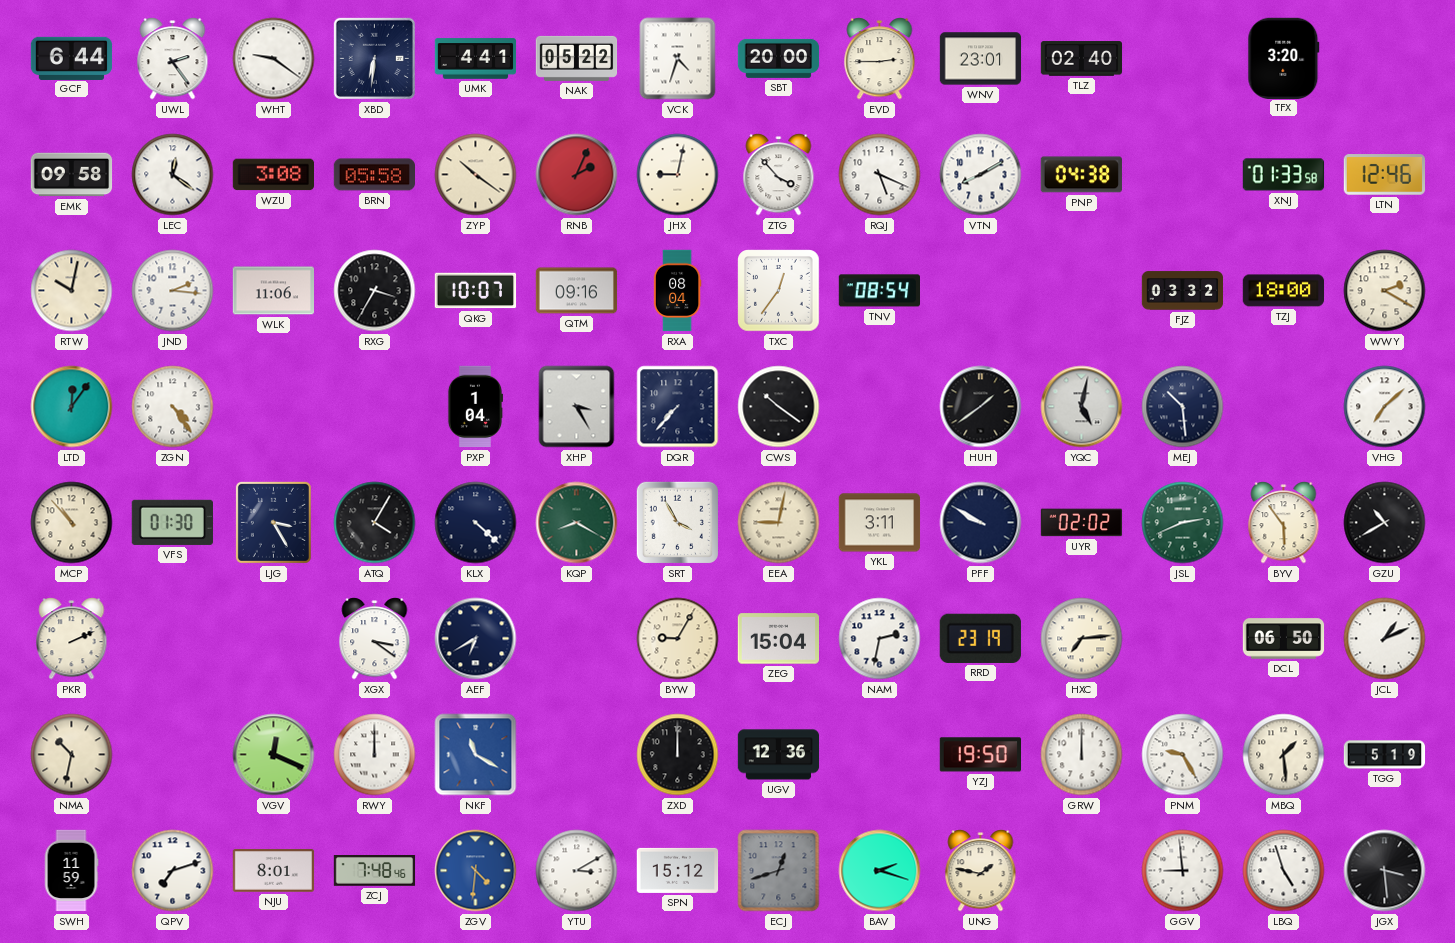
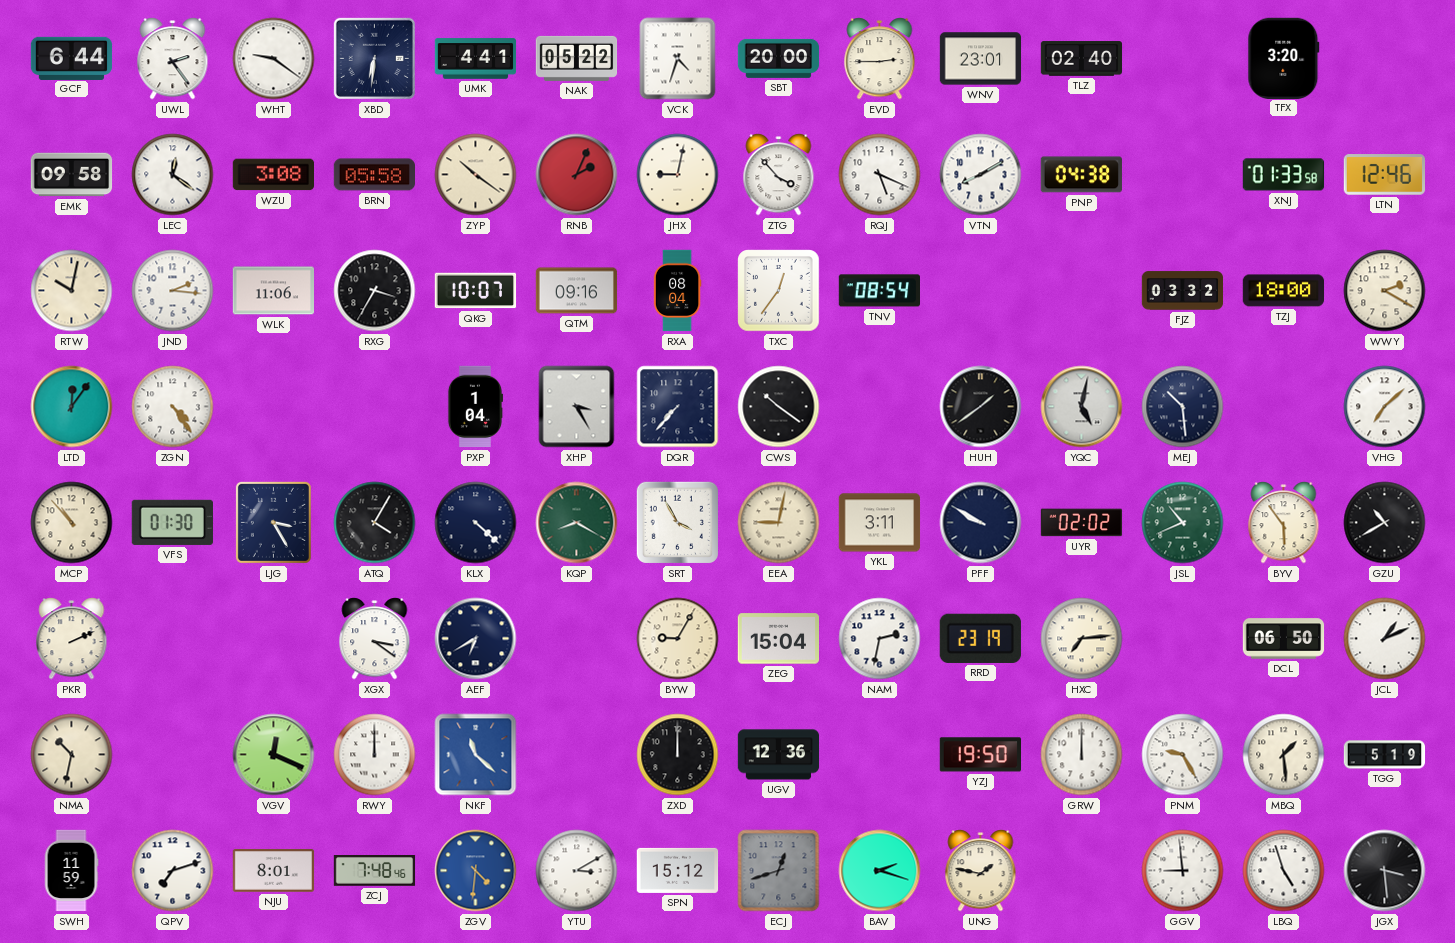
JSL: 2:41 -> 10:41
NKF: 11:20 -> 11:22
